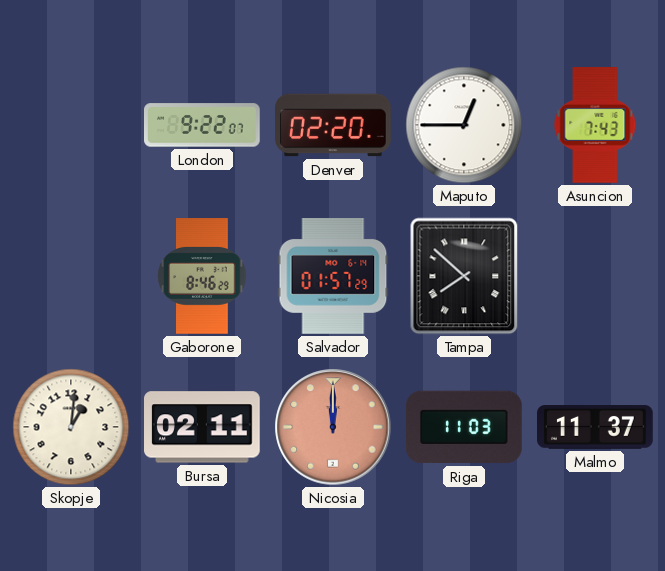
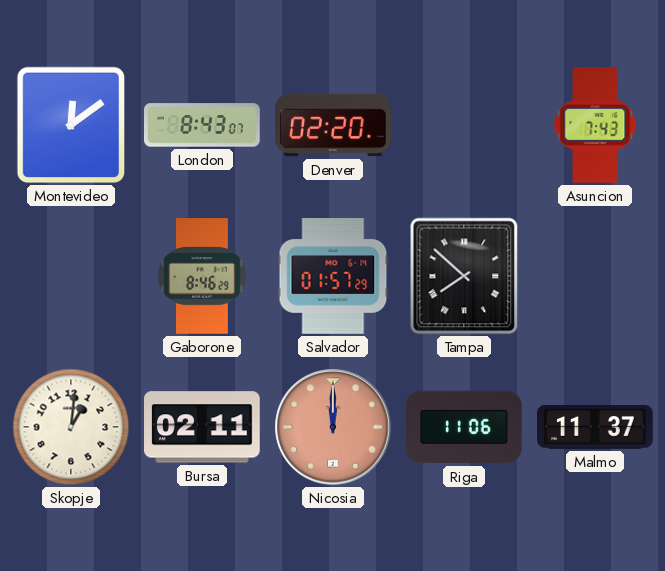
Montevideo: none -> 12:09
London: 9:22 -> 8:43
Maputo: 12:45 -> none
Riga: 11:03 -> 11:06
